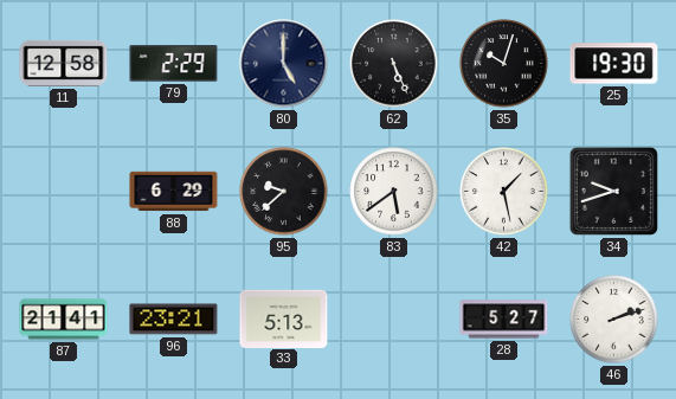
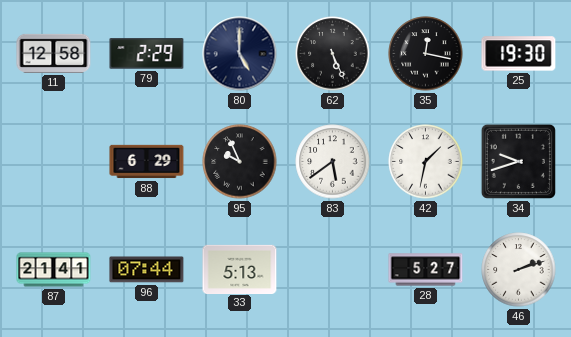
35: 10:03 -> 12:17
95: 9:38 -> 9:56
42: 1:28 -> 1:32
96: 23:21 -> 07:44
